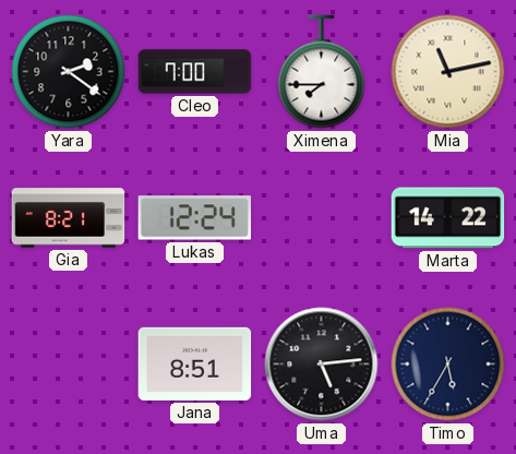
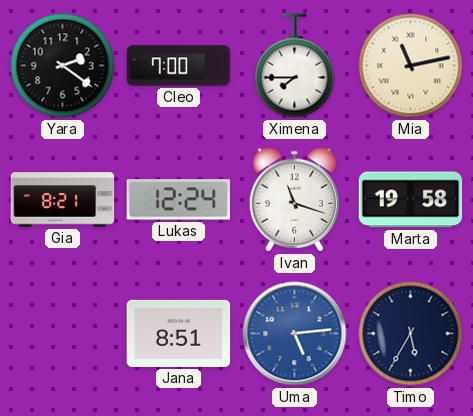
Ivan: none -> 11:18
Marta: 14:22 -> 19:58
Uma dial: black -> blue
